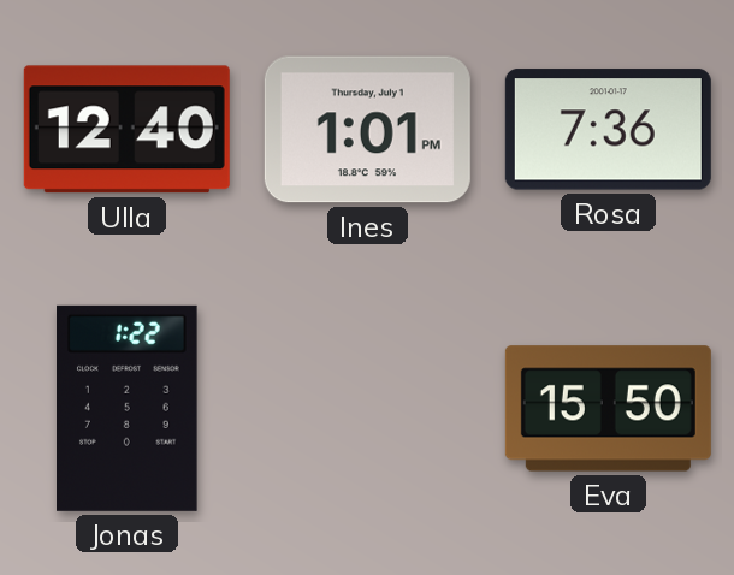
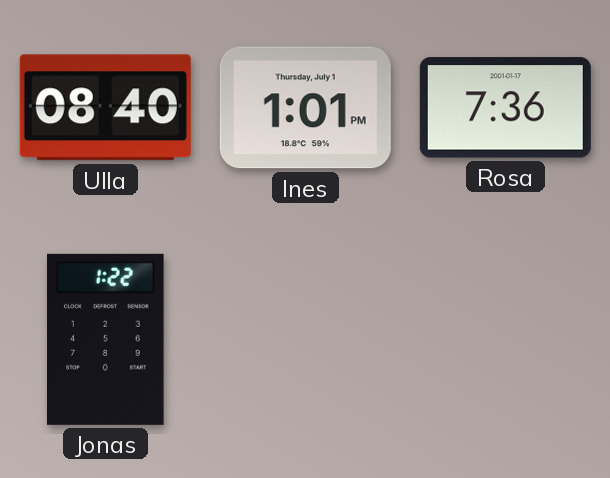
Ulla: 12:40 -> 08:40
Eva: 15:50 -> none
